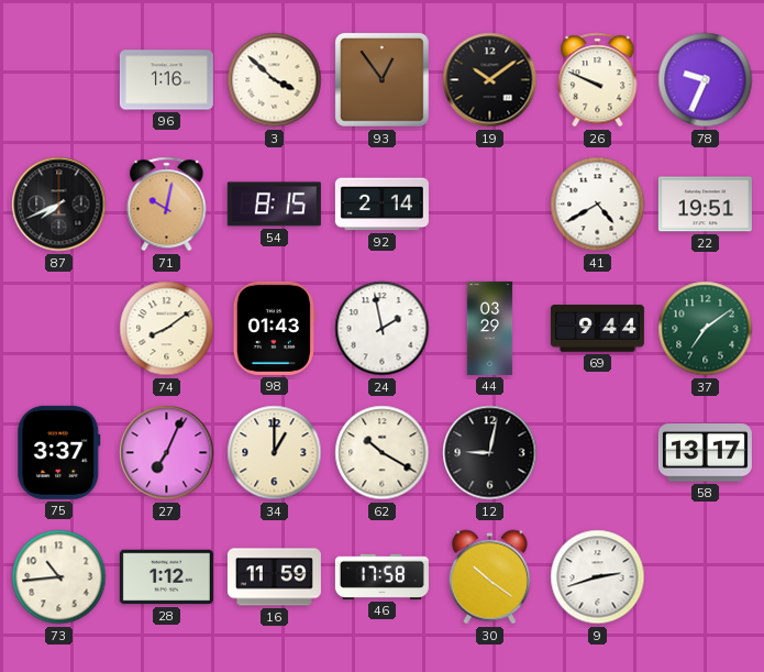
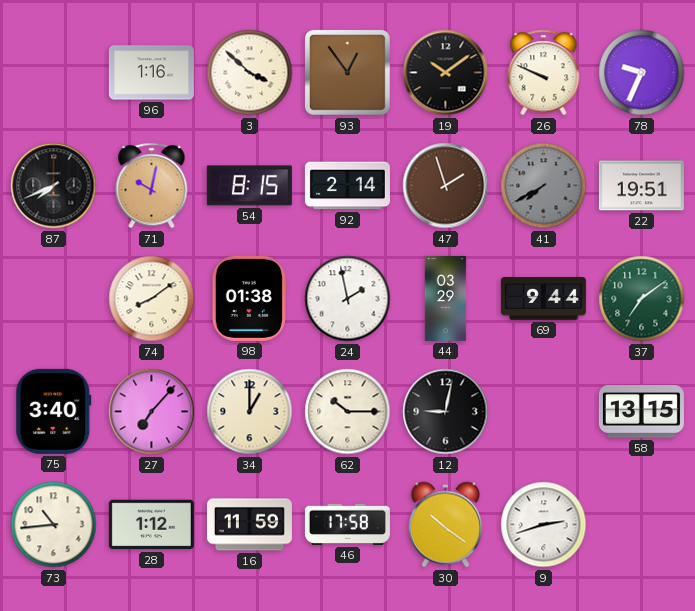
47: none -> 1:57
41: 4:40 -> 7:40
41 dial: white -> grey
98: 01:43 -> 01:38
75: 3:37 -> 3:40
27: 7:04 -> 7:07
62: 10:20 -> 10:15
58: 13:17 -> 13:15
